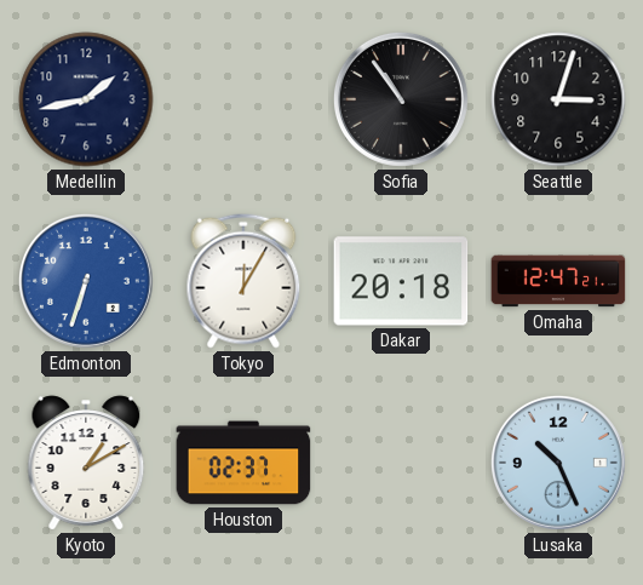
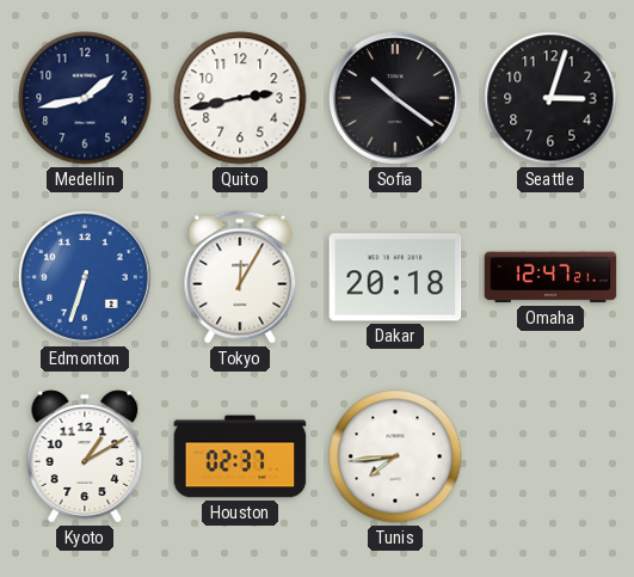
Quito: none -> 2:43
Sofia: 10:54 -> 10:21
Tunis: none -> 7:44
Lusaka: 10:26 -> none
